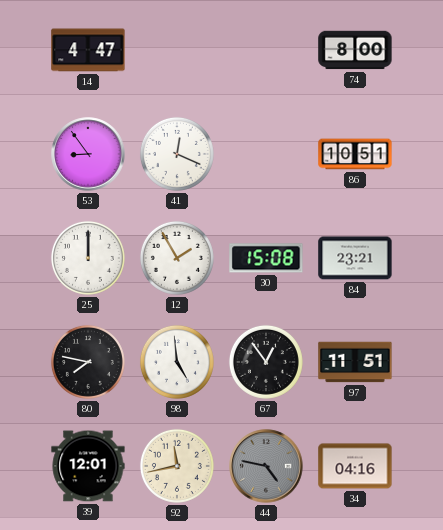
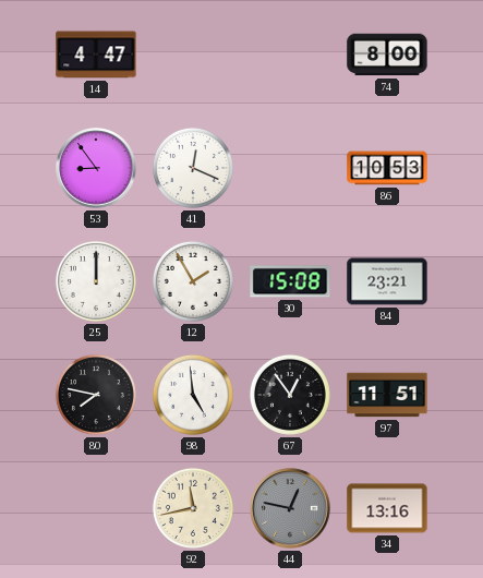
86: 10:51 -> 10:53
39: 12:01 -> none
44: 4:47 -> 12:47
34: 04:16 -> 13:16
